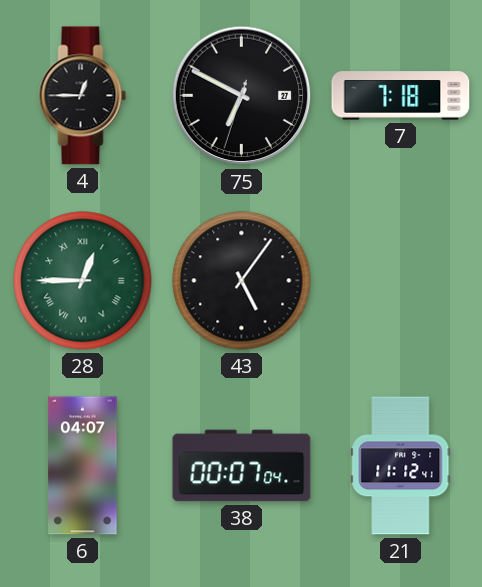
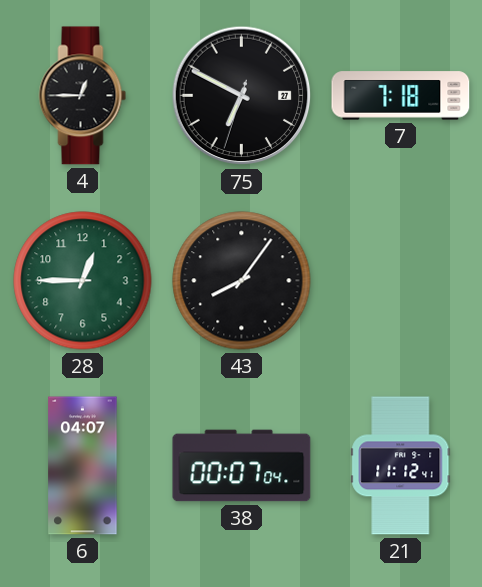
28 numerals: Roman -> Arabic
43: 5:06 -> 8:06
